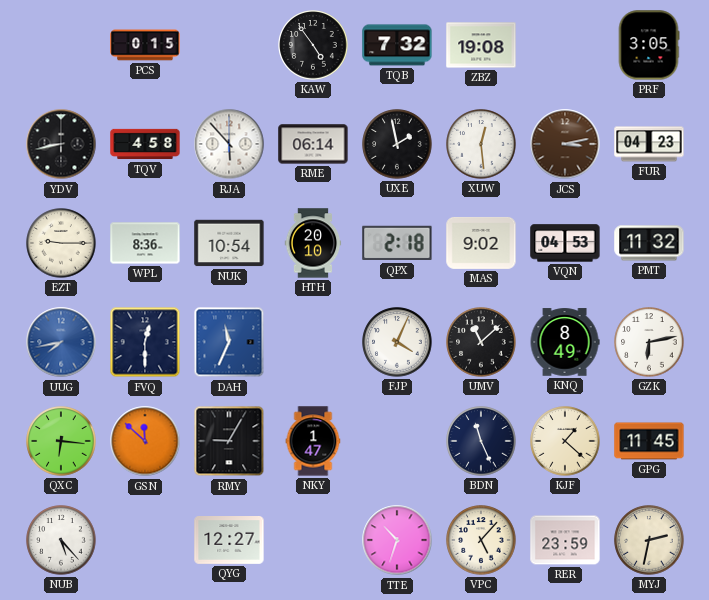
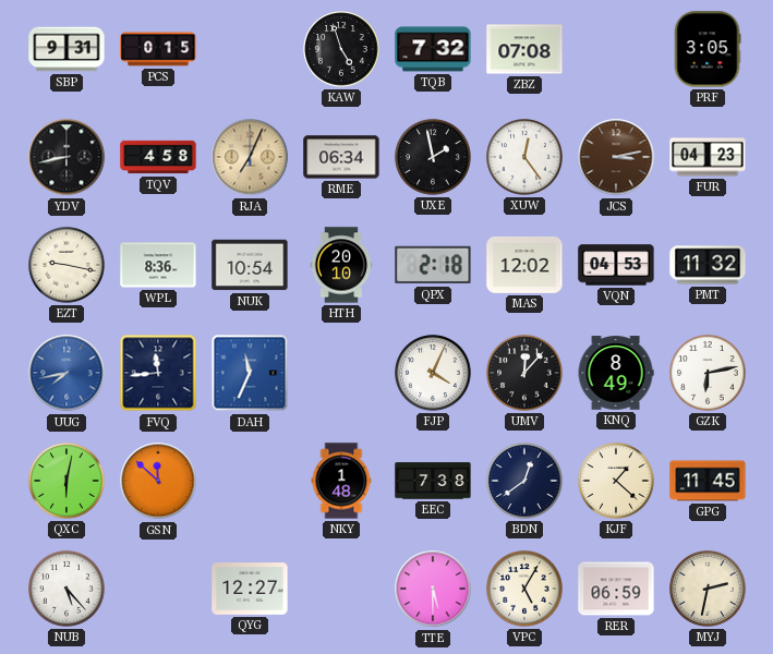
SBP: none -> 9:31
KAW: 4:54 -> 4:57
ZBZ: 19:08 -> 07:08
RJA: 5:53 -> 7:04
RJA dial: white -> champagne
RME: 06:14 -> 06:34
XUW: 12:29 -> 12:24
EZT: 9:15 -> 9:17
MAS: 9:02 -> 12:02
FVQ: 12:30 -> 11:44
UMV: 11:08 -> 12:07
QXC: 6:16 -> 6:02
RMY: 9:05 -> none
NKY: 1:47 -> 1:48
EEC: none -> 7:38
BDN: 11:26 -> 12:39
TTE: 10:33 -> 5:30
VPC: 5:07 -> 5:05
RER: 23:59 -> 06:59
